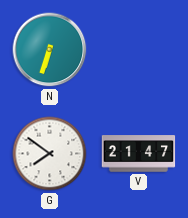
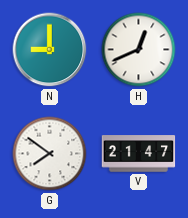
N: 6:33 -> 9:00
H: none -> 12:41
